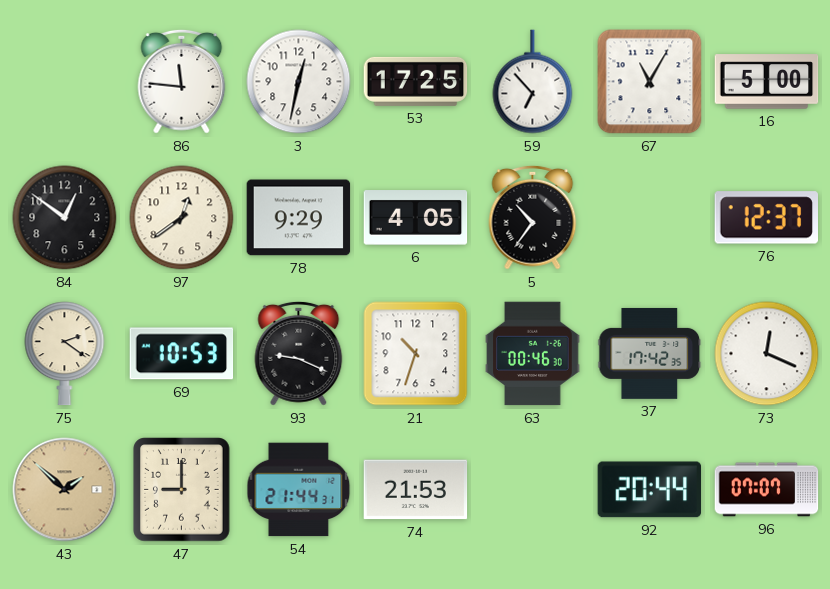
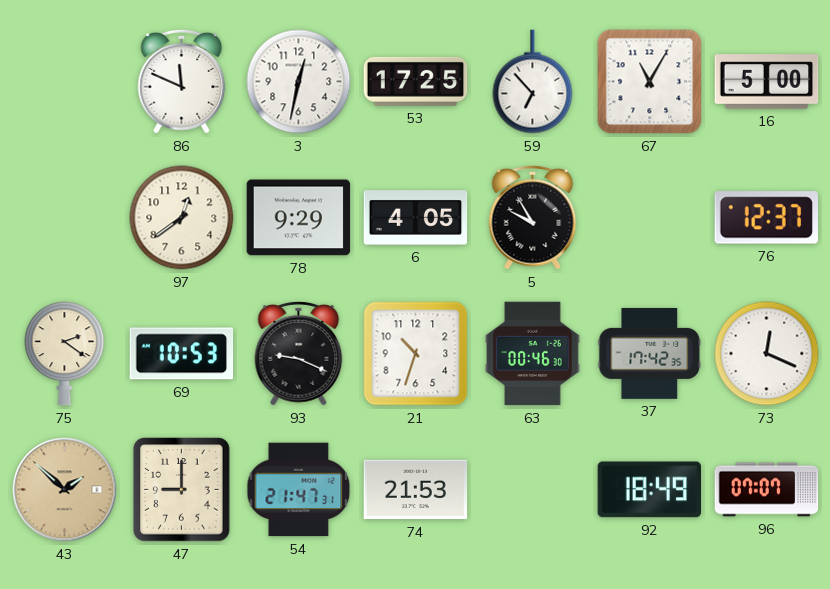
86: 11:46 -> 11:49
84: 12:51 -> none
5: 10:36 -> 9:55
54: 21:44 -> 21:47
92: 20:44 -> 18:49
